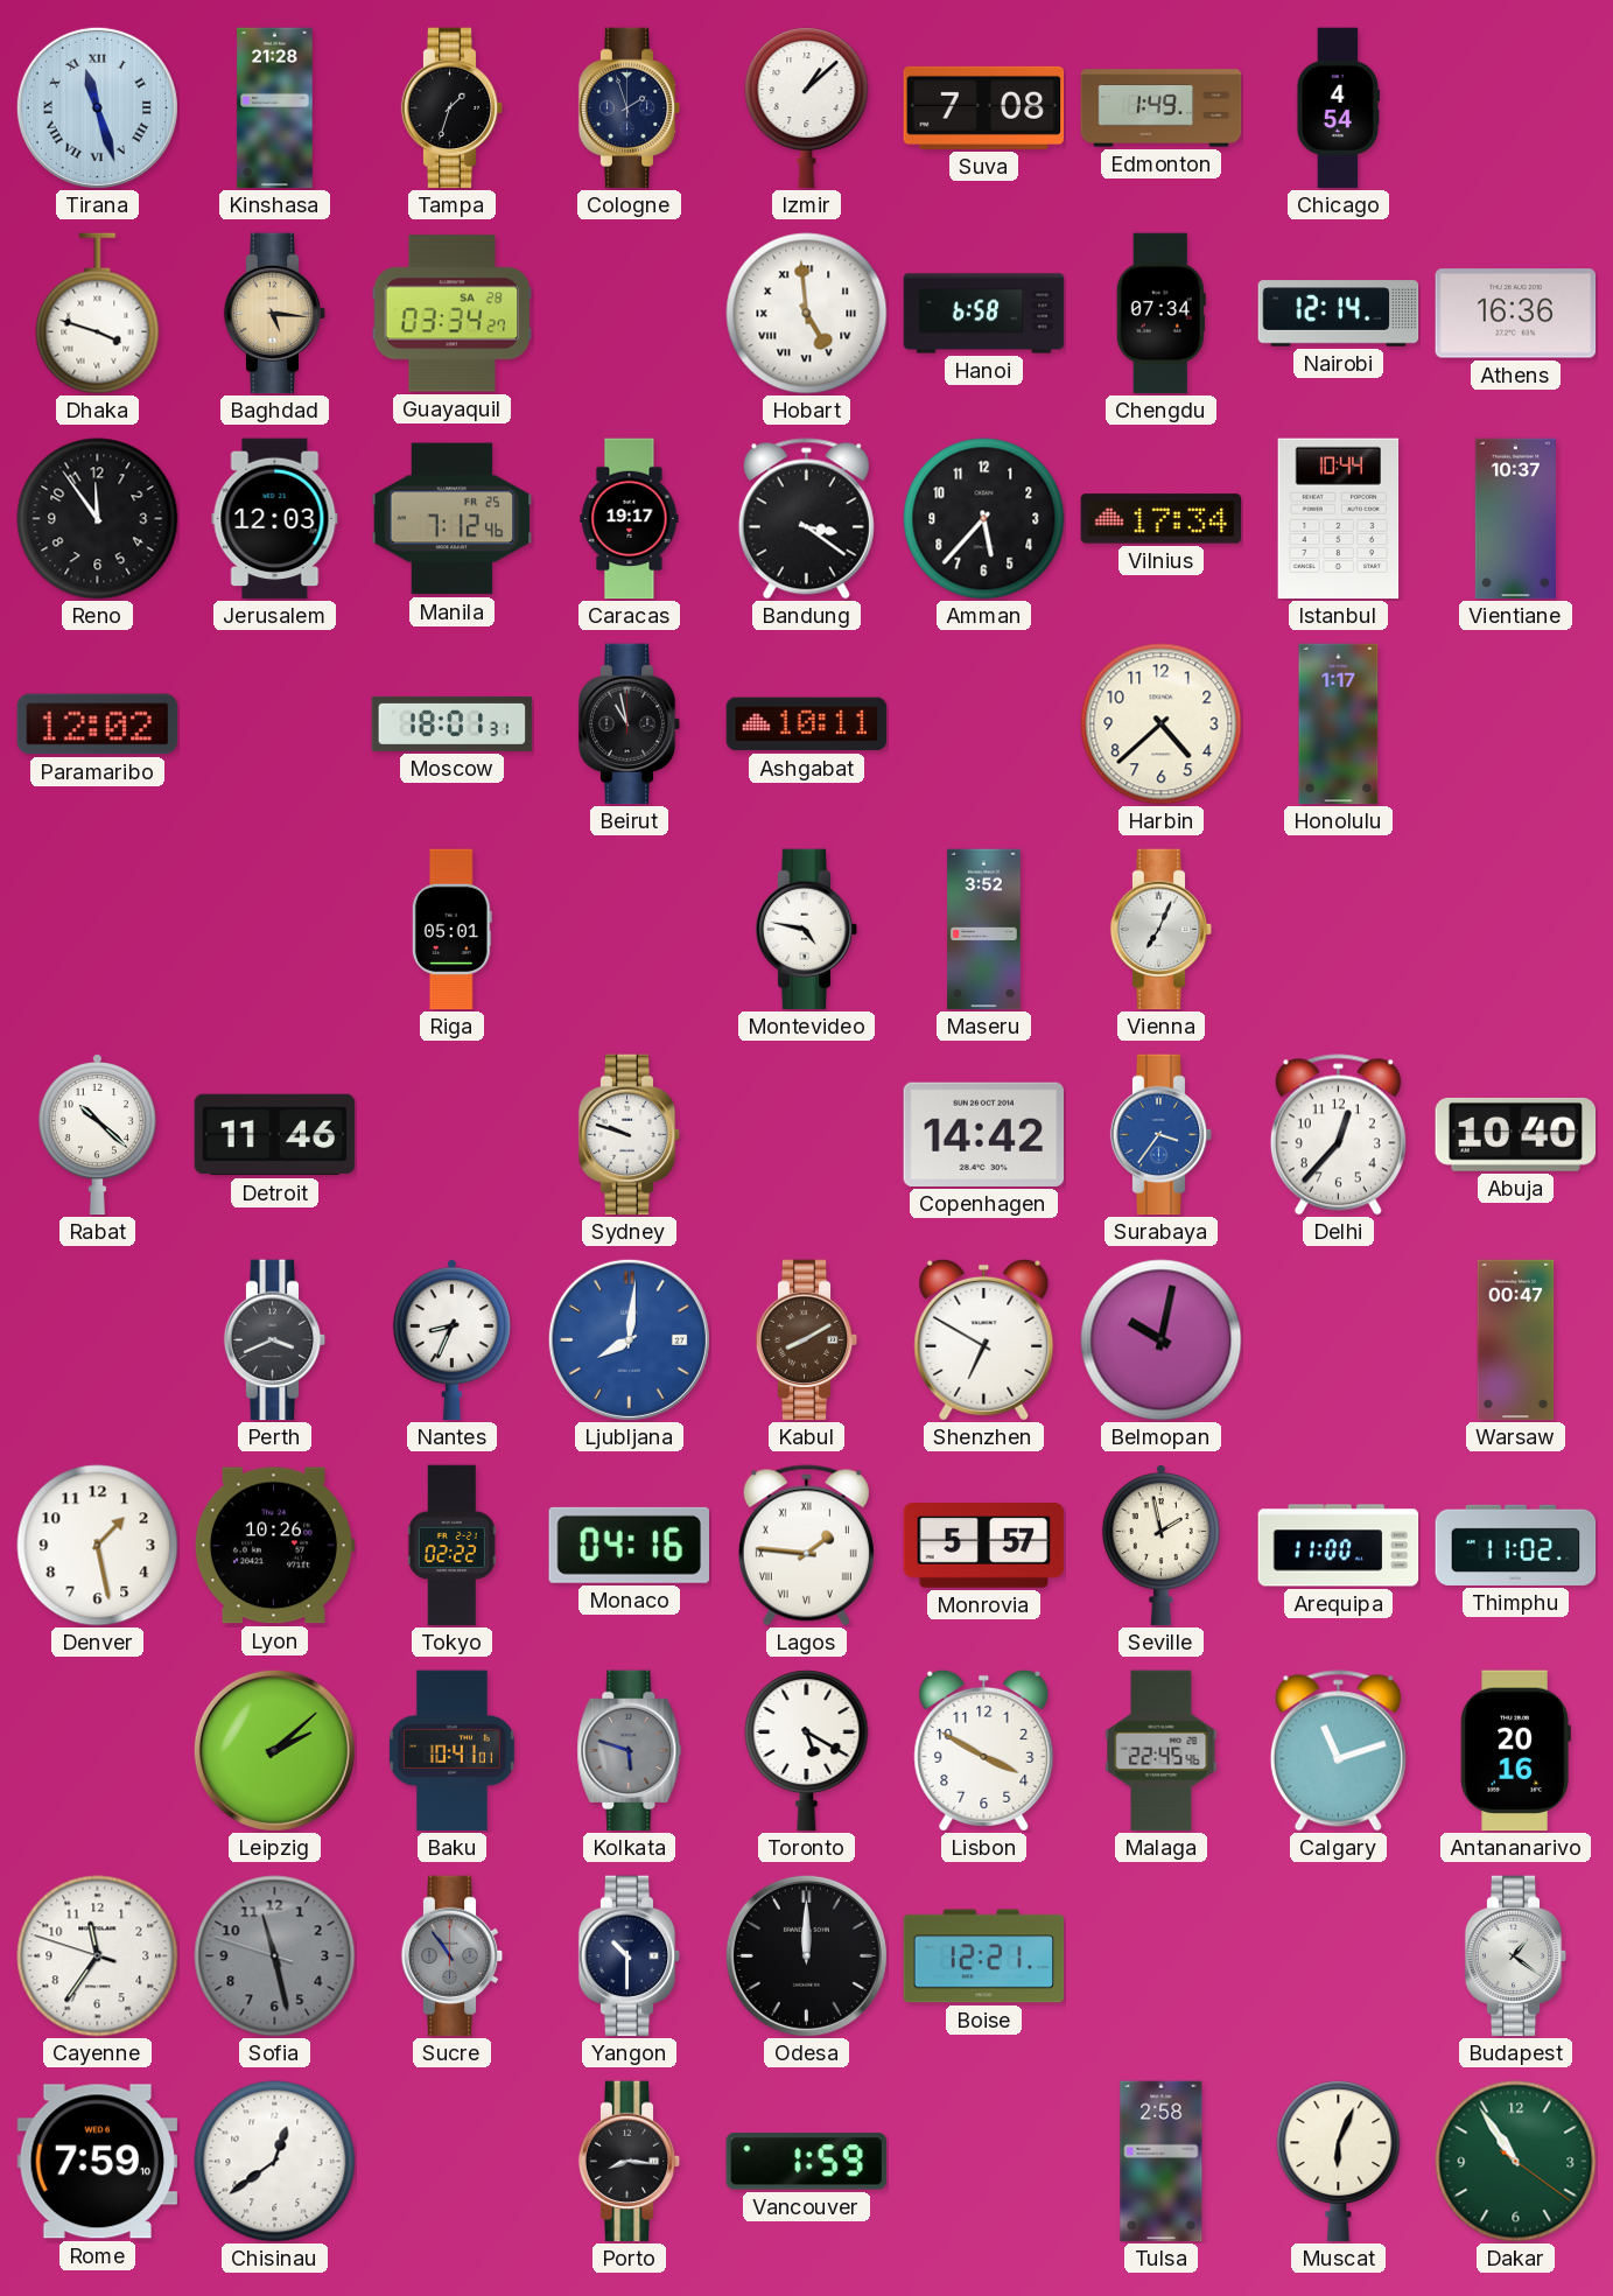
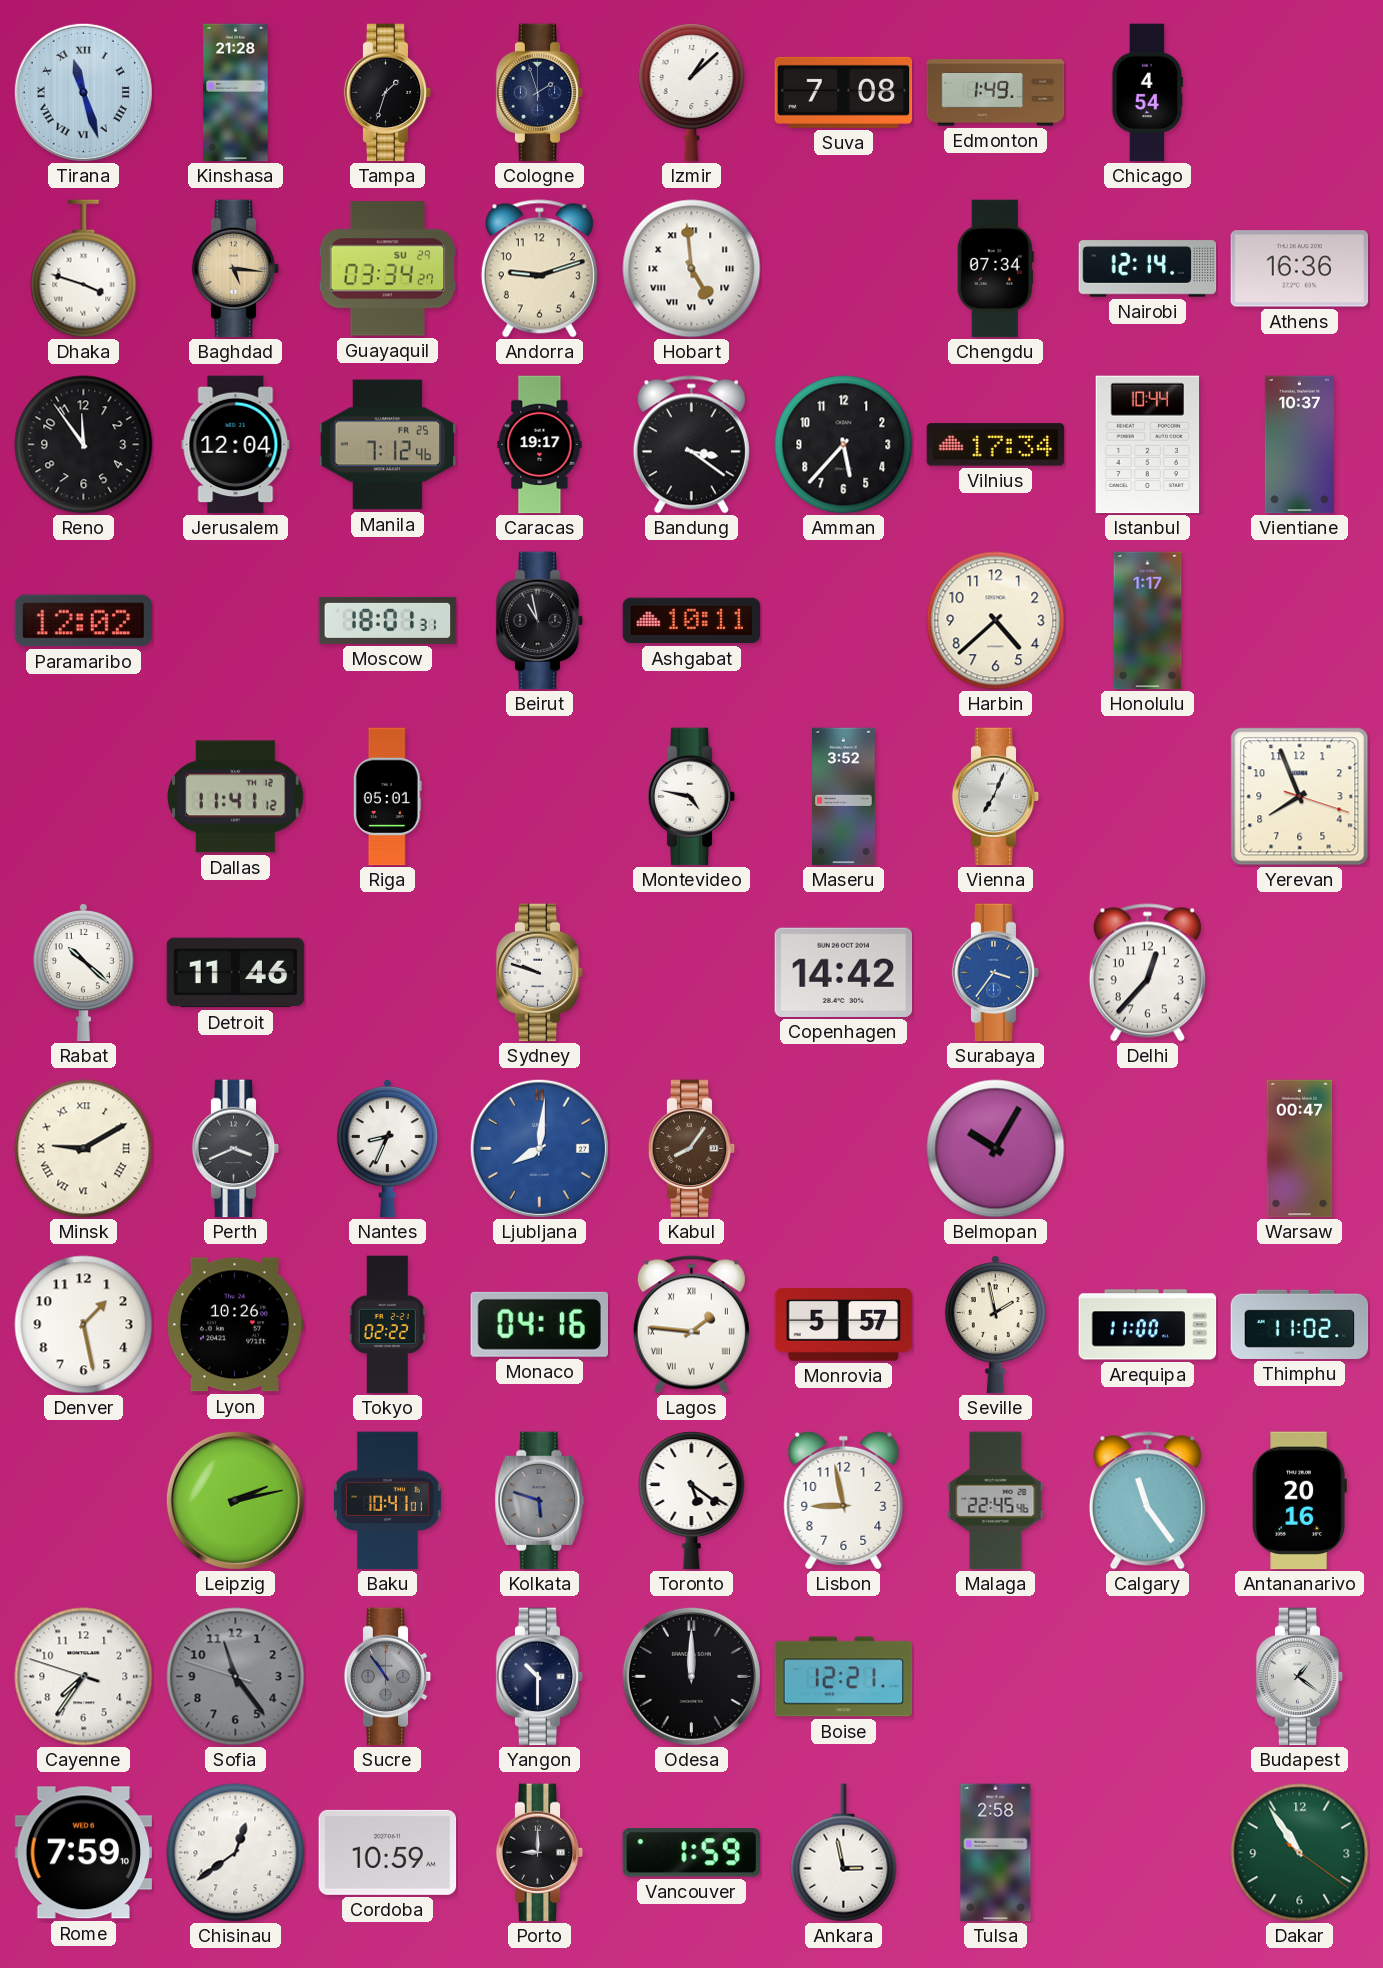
Guayaquil date: SA 28 -> SU 29
Andorra: none -> 9:12
Hanoi: 6:58 -> none
Jerusalem: 12:03 -> 12:04
Dallas: none -> 11:41
Yerevan: none -> 7:56
Abuja: 10:40 -> none
Minsk: none -> 9:10
Kabul: 8:10 -> 8:06
Shenzhen: 6:50 -> none
Belmopan: 10:02 -> 10:05
Leipzig: 2:08 -> 2:13
Toronto: 5:20 -> 5:21
Lisbon: 3:50 -> 8:58
Calgary: 11:12 -> 11:24
Cayenne: 11:35 -> 7:35
Sofia: 11:27 -> 11:23
Cordoba: none -> 10:59
Porto: 8:16 -> 9:00
Ankara: none -> 2:58
Muscat: 6:04 -> none
